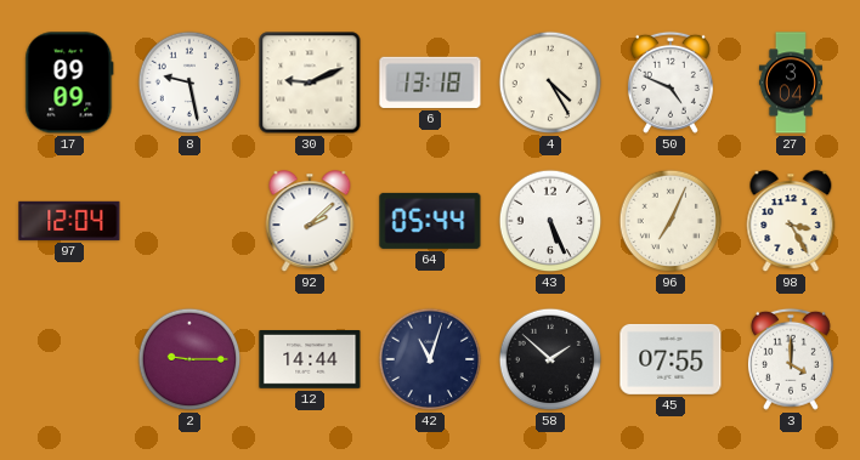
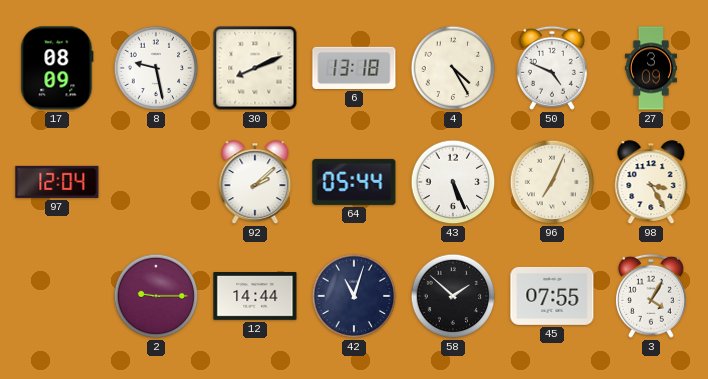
17: 09:09 -> 08:09
30: 9:11 -> 8:11
27: 3:04 -> 3:09
3: 4:00 -> 4:05
